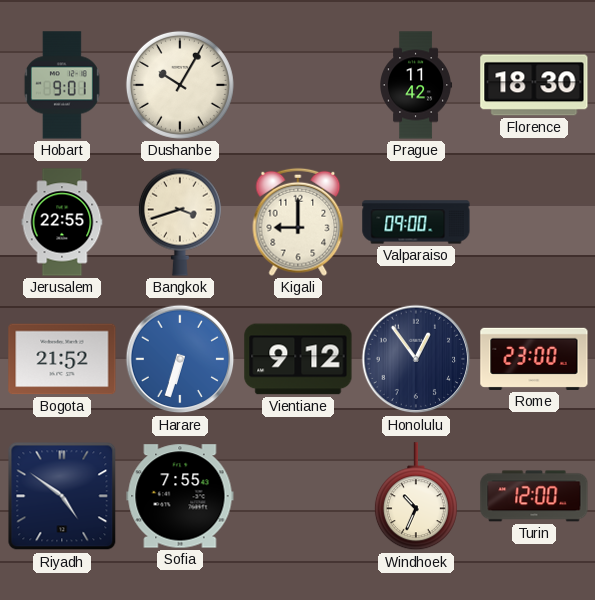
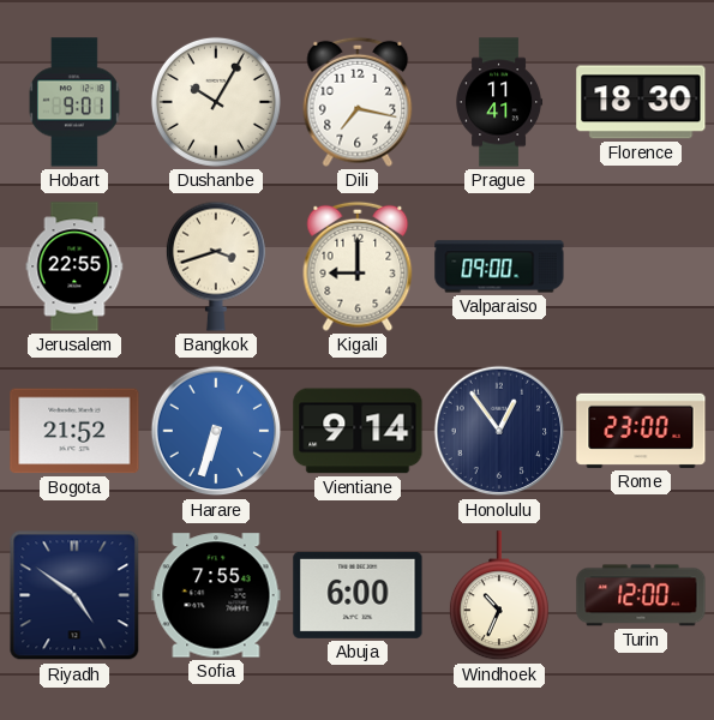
Dili: none -> 7:17
Prague: 11:42 -> 11:41
Vientiane: 9:12 -> 9:14
Abuja: none -> 6:00
